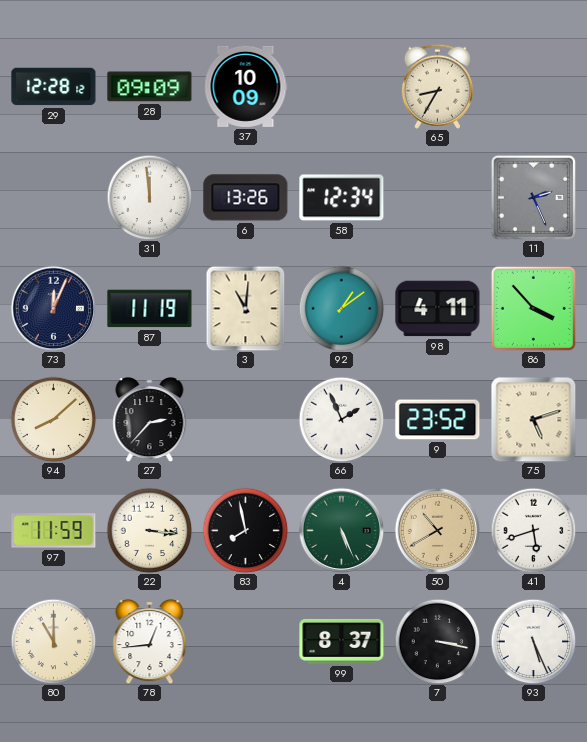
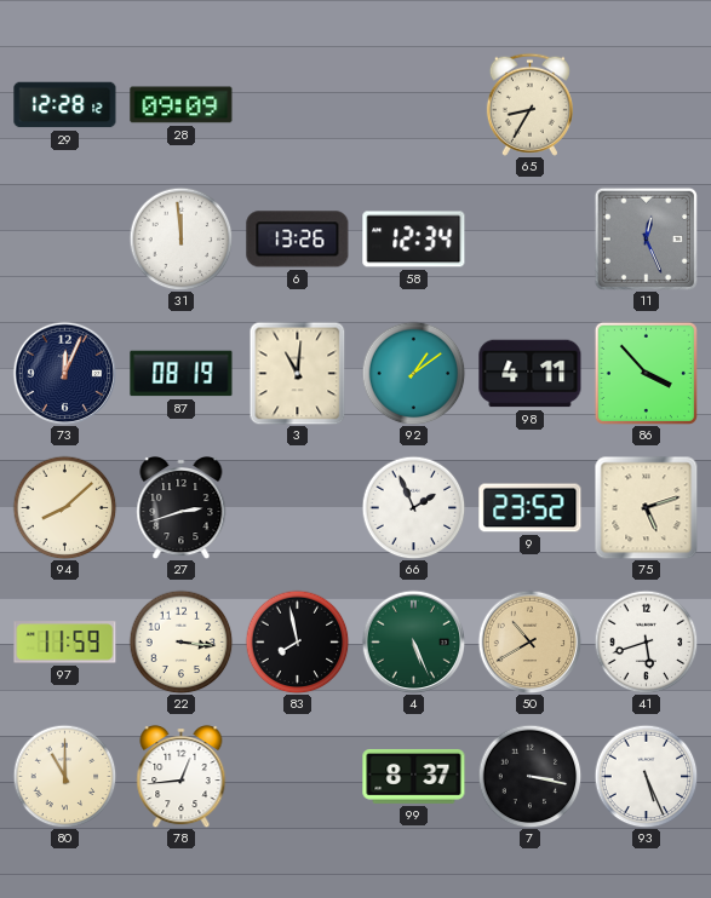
37: 10:09 -> none
11: 2:26 -> 12:26
87: 11:19 -> 08:19
27: 2:37 -> 2:42
